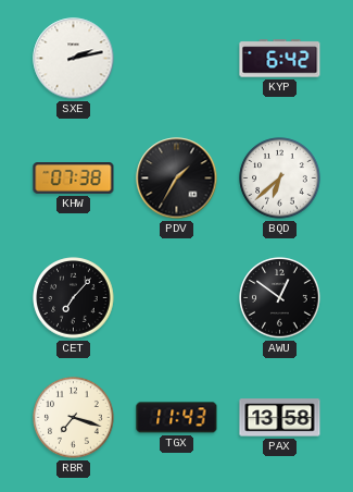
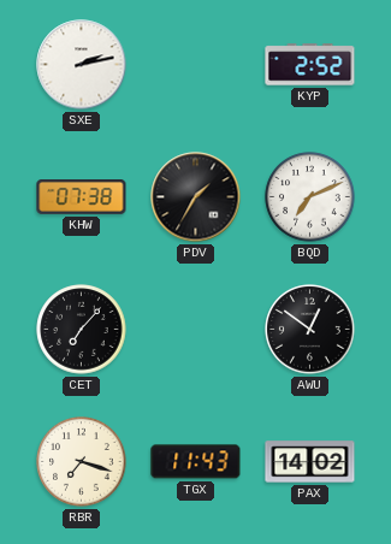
KYP: 6:42 -> 2:52
BQD: 6:38 -> 7:11
PAX: 13:58 -> 14:02
